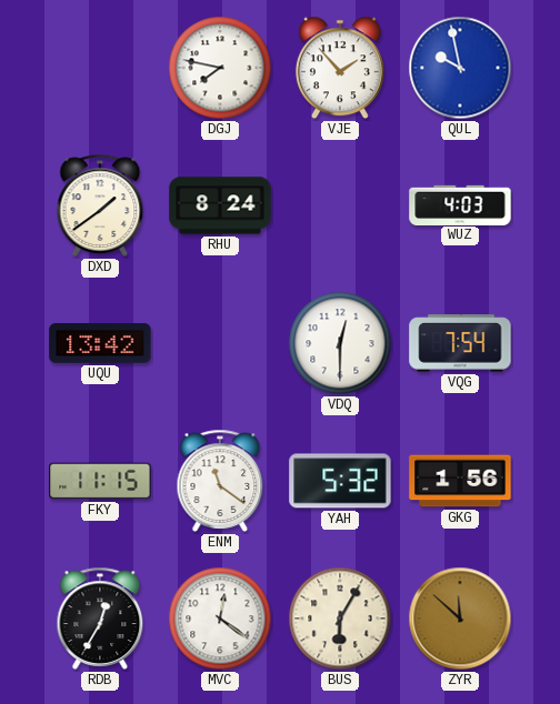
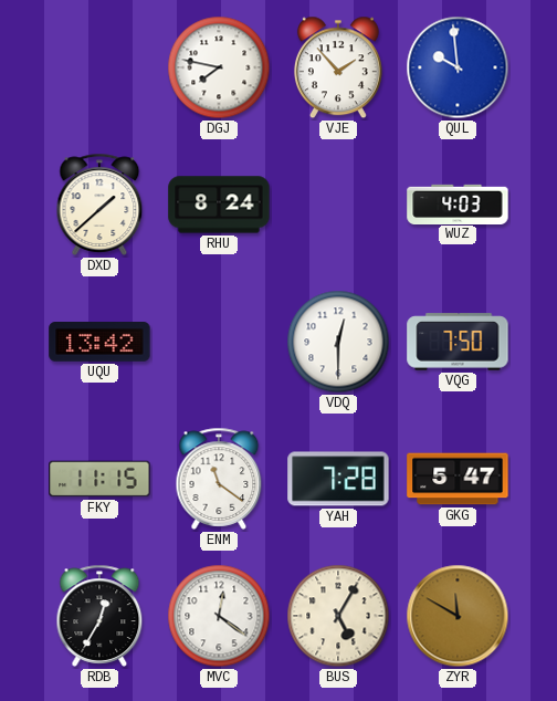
QUL: 9:58 -> 9:59
DXD: 1:39 -> 1:38
VQG: 7:54 -> 7:50
YAH: 5:32 -> 7:28
GKG: 1:56 -> 5:47
BUS: 6:05 -> 5:05
ZYR: 11:52 -> 11:50
